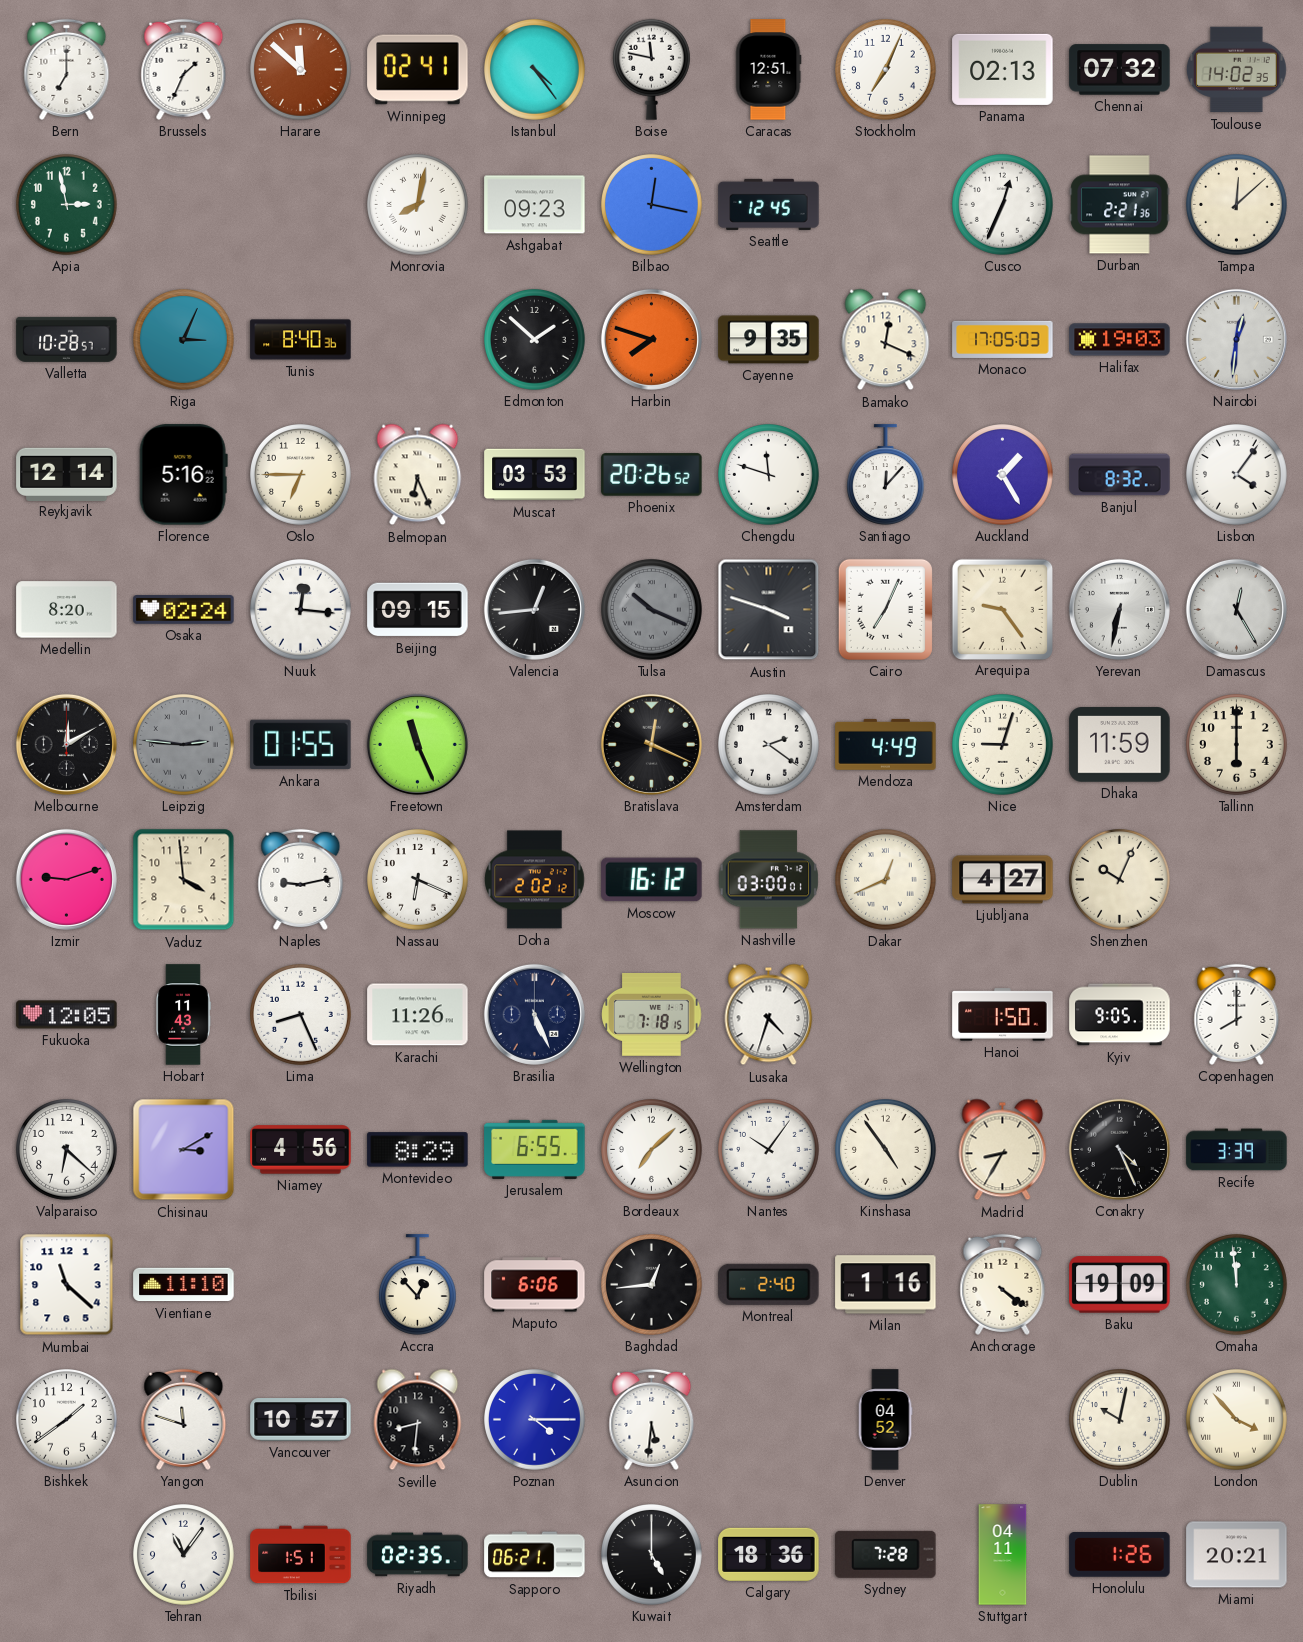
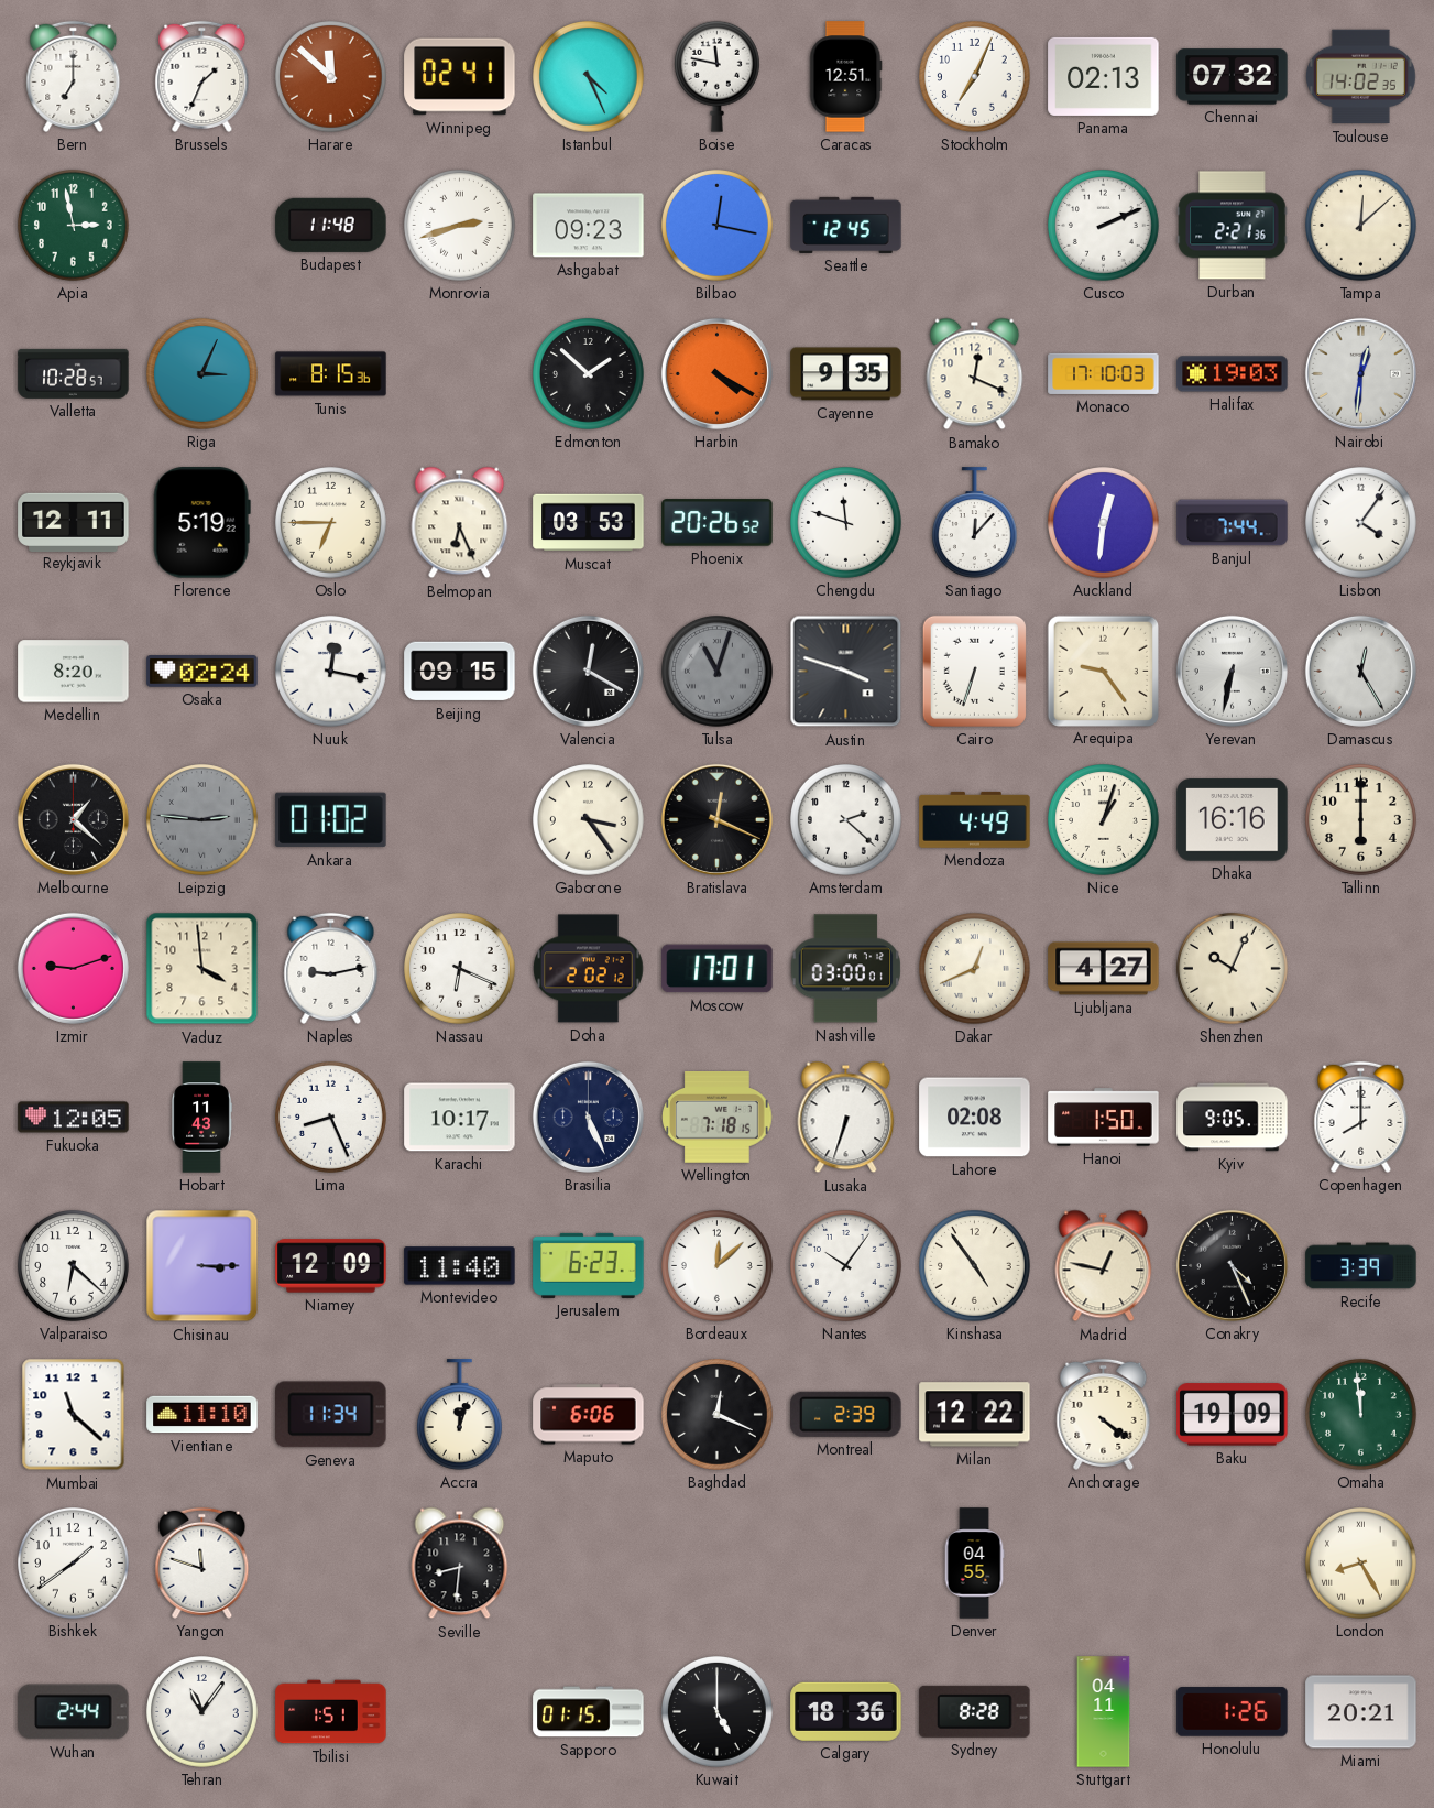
Istanbul: 4:24 -> 4:26
Budapest: none -> 11:48
Monrovia: 8:02 -> 2:42
Cusco: 12:34 -> 2:11
Tunis: 8:40 -> 8:15
Harbin: 7:48 -> 4:20
Monaco: 17:05 -> 17:10
Reykjavik: 12:14 -> 12:11
Florence: 5:16 -> 5:19
Auckland: 1:25 -> 12:31
Banjul: 8:32 -> 7:44
Nuuk: 12:16 -> 12:17
Valencia: 12:44 -> 12:20
Tulsa: 10:19 -> 11:03
Cairo: 7:04 -> 6:33
Melbourne: 12:10 -> 1:22
Ankara: 01:55 -> 01:02
Freetown: 11:26 -> none
Gaborone: none -> 3:24
Amsterdam: 2:21 -> 2:22
Nice: 9:03 -> 1:03
Dhaka: 11:59 -> 16:16
Moscow: 16:12 -> 17:01
Karachi: 11:26 -> 10:17
Lusaka: 4:33 -> 6:33
Lahore: none -> 02:08
Chisinau: 3:10 -> 3:15
Niamey: 4:56 -> 12:09
Montevideo: 8:29 -> 11:40
Jerusalem: 6:55 -> 6:23
Bordeaux: 7:08 -> 12:08
Madrid: 8:35 -> 12:47
Geneva: none -> 11:34
Accra: 12:53 -> 12:03
Baghdad: 12:44 -> 12:19
Montreal: 2:40 -> 2:39
Milan: 1:16 -> 12:22
Vancouver: 10:57 -> none
Poznan: 4:15 -> none
Asuncion: 5:31 -> none
Denver: 04:52 -> 04:55
Dublin: 10:02 -> none
London: 3:53 -> 8:25
Wuhan: none -> 2:44
Riyadh: 02:35 -> none
Sapporo: 06:21 -> 01:15
Sydney: 7:28 -> 8:28
